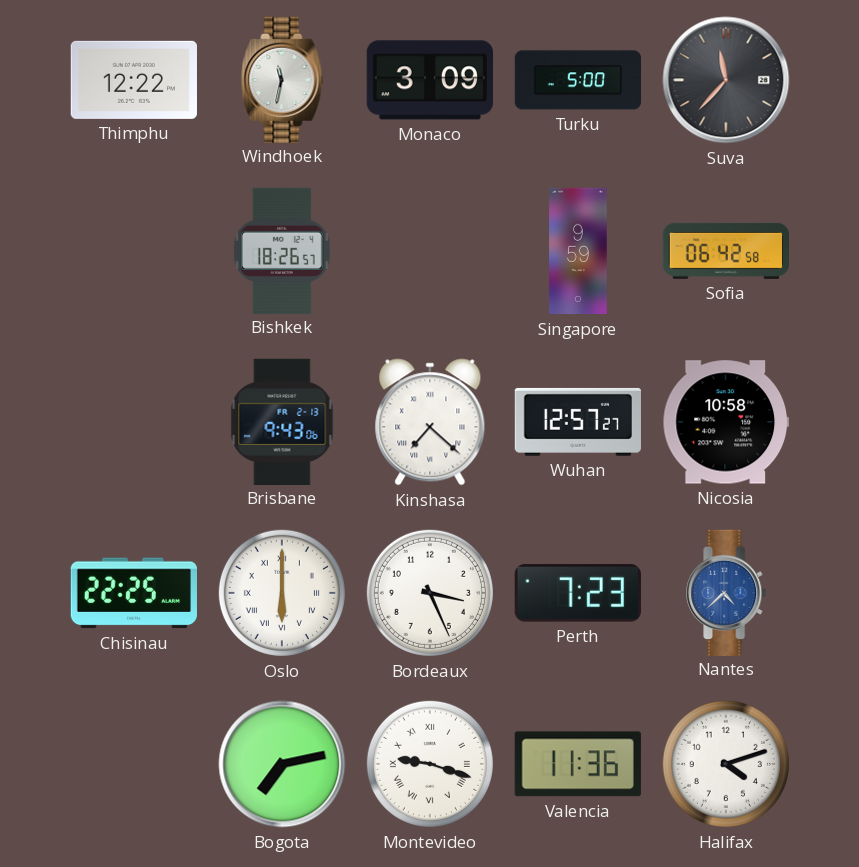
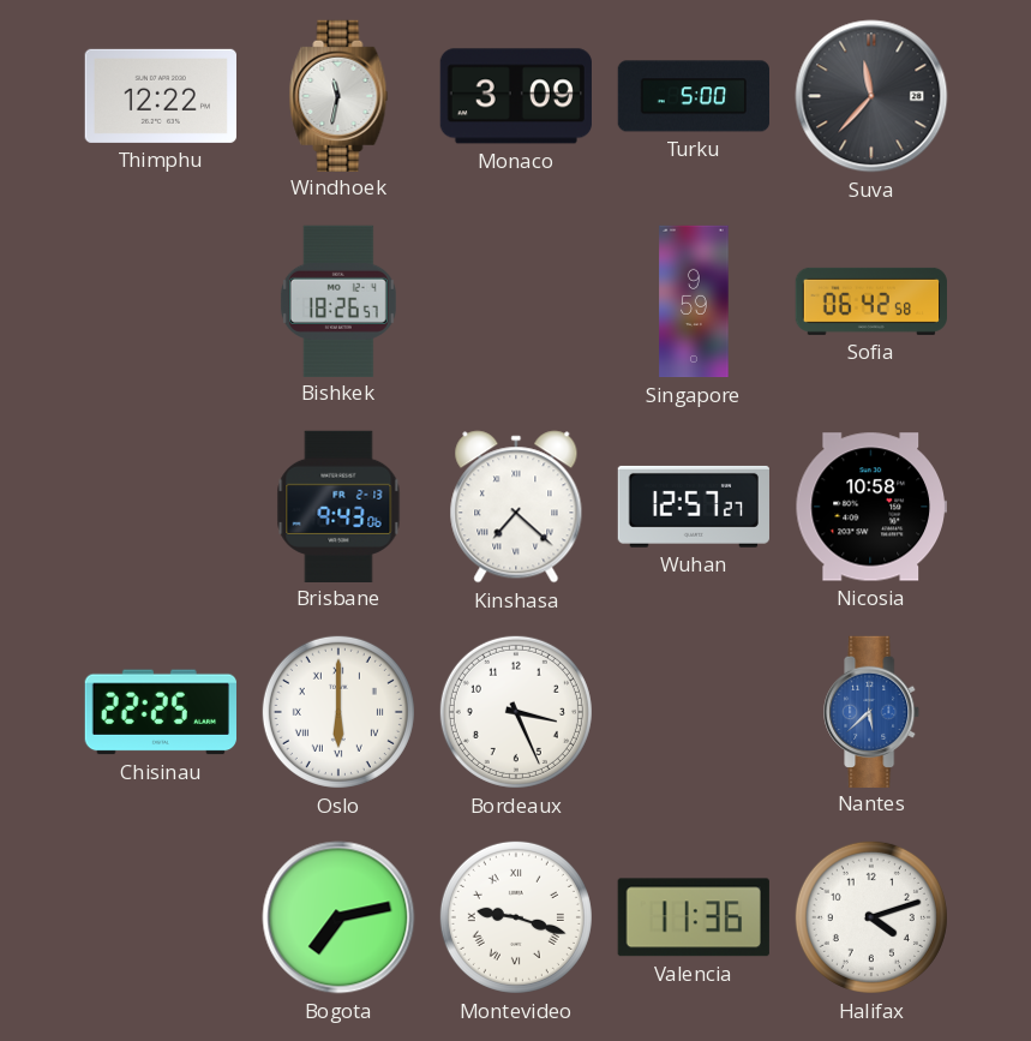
Perth: 7:23 -> none
Nantes: 4:38 -> 5:38
